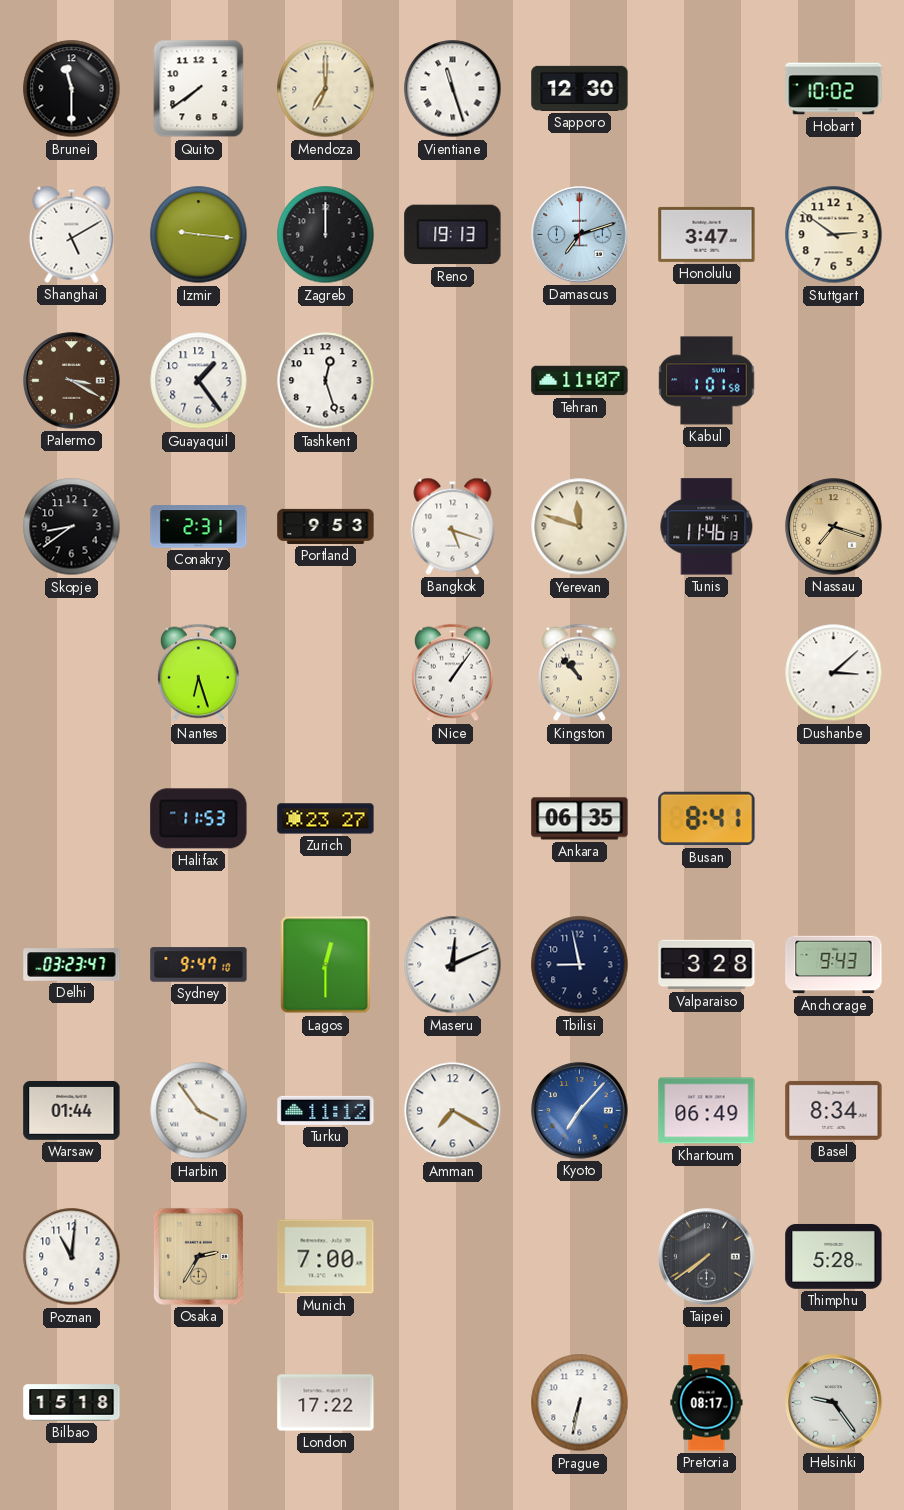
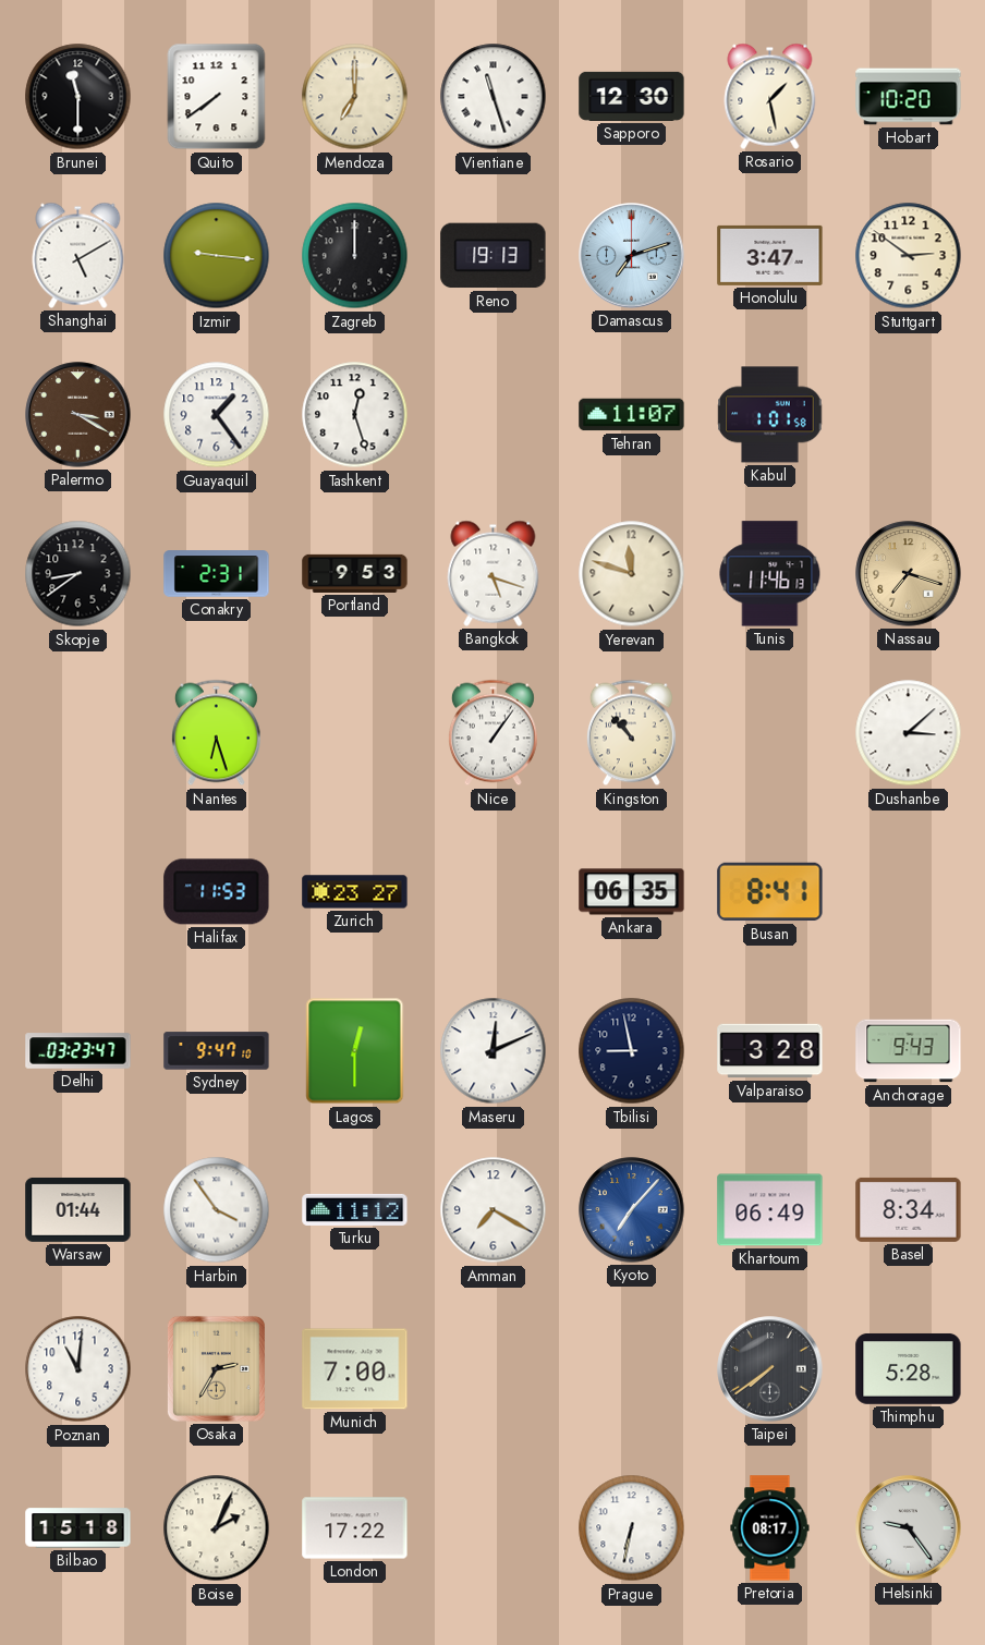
Rosario: none -> 1:28
Hobart: 10:02 -> 10:20
Boise: none -> 2:04
